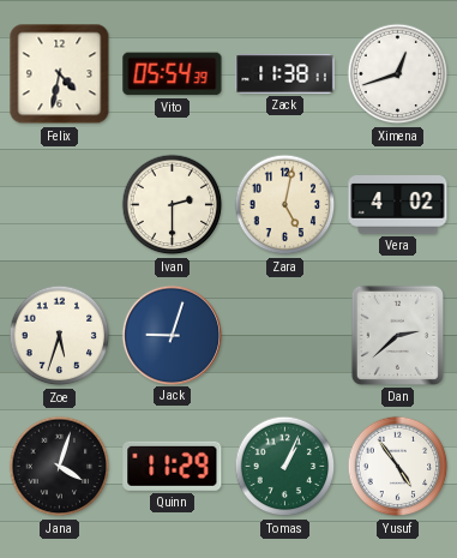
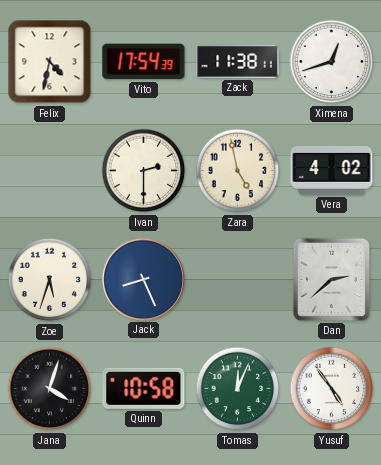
Vito: 05:54 -> 17:54
Zara: 5:02 -> 4:58
Jack: 9:03 -> 8:26
Quinn: 11:29 -> 10:58
Tomas: 1:04 -> 12:04
